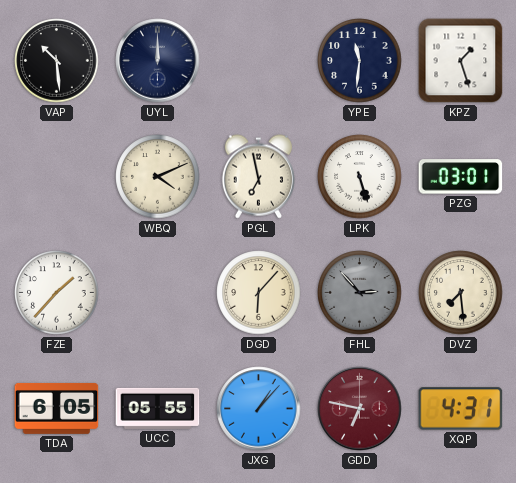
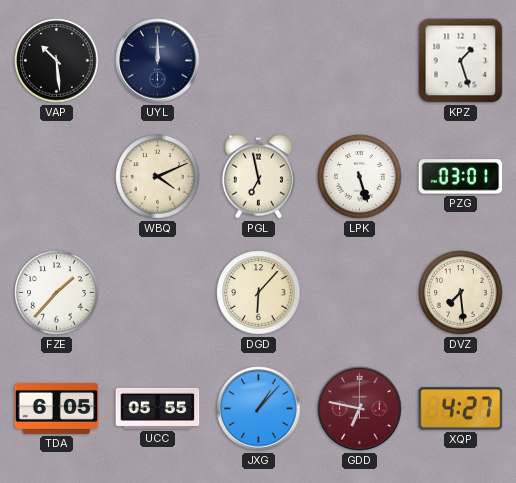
YPE: 11:31 -> none
FHL: 2:53 -> none
XQP: 4:31 -> 4:27
